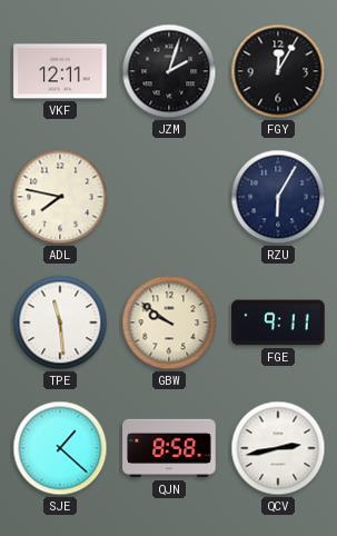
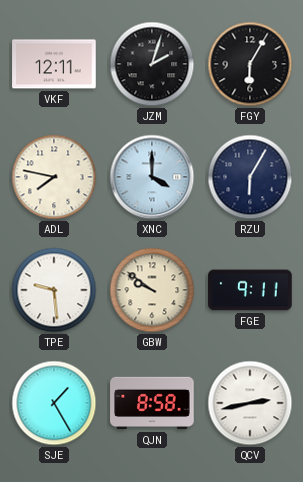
FGY: 12:05 -> 6:05
XNC: none -> 4:00
TPE: 11:29 -> 9:29
SJE: 1:22 -> 1:25
